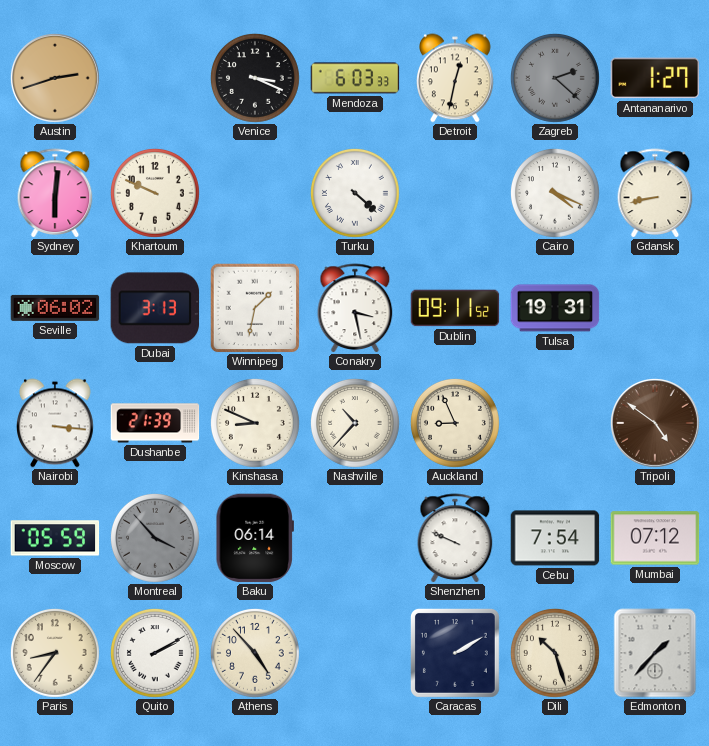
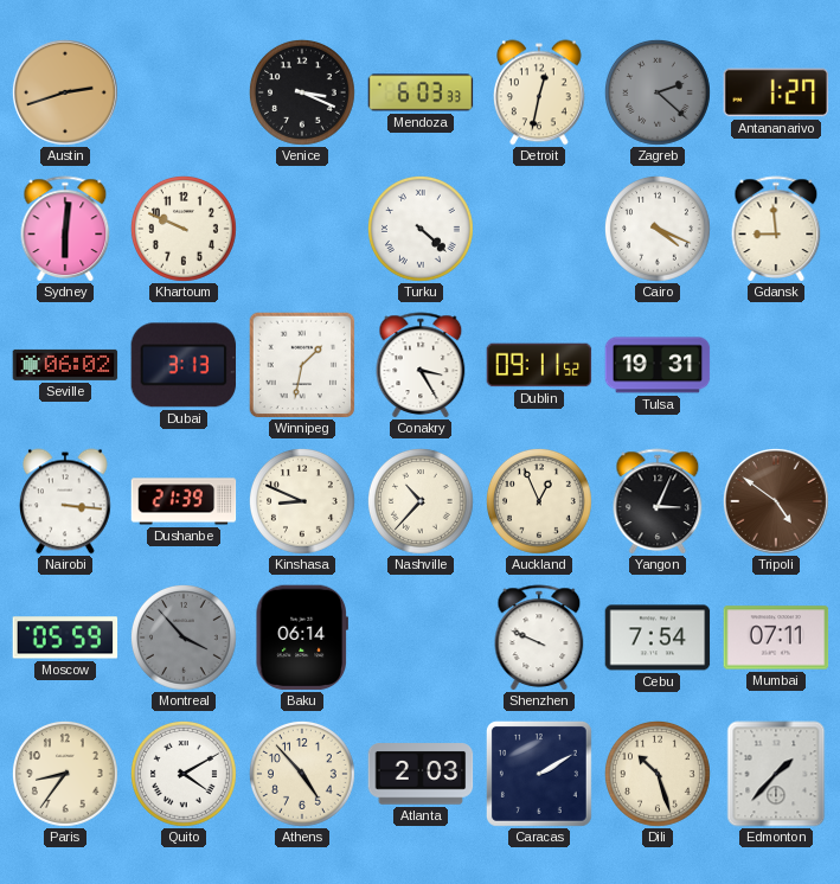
Gdansk: 8:43 -> 8:59
Conakry: 3:28 -> 3:25
Auckland: 8:56 -> 12:56
Yangon: none -> 3:04
Mumbai: 07:12 -> 07:11
Quito: 2:10 -> 4:10
Atlanta: none -> 2:03
